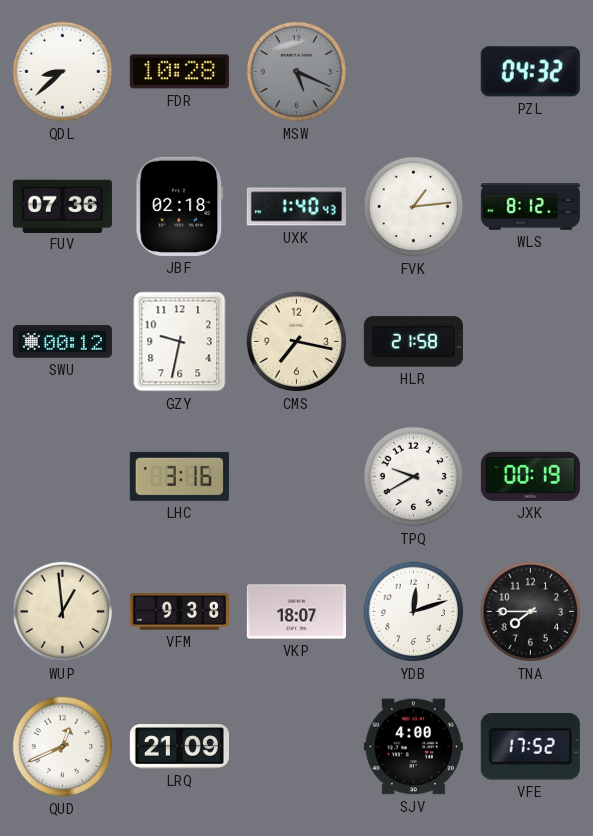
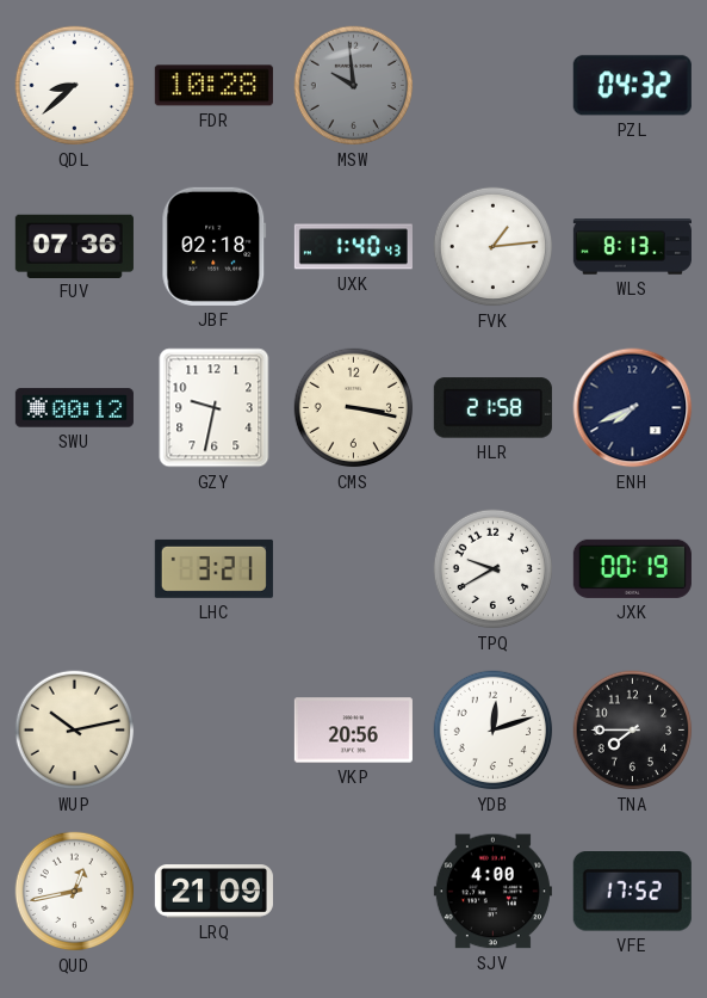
MSW: 5:19 -> 9:59
WLS: 8:12 -> 8:13
CMS: 7:17 -> 3:17
ENH: none -> 7:41
LHC: 3:16 -> 3:21
WUP: 12:59 -> 10:13
VFM: 9:38 -> none
VKP: 18:07 -> 20:56
QUD: 12:41 -> 12:43
